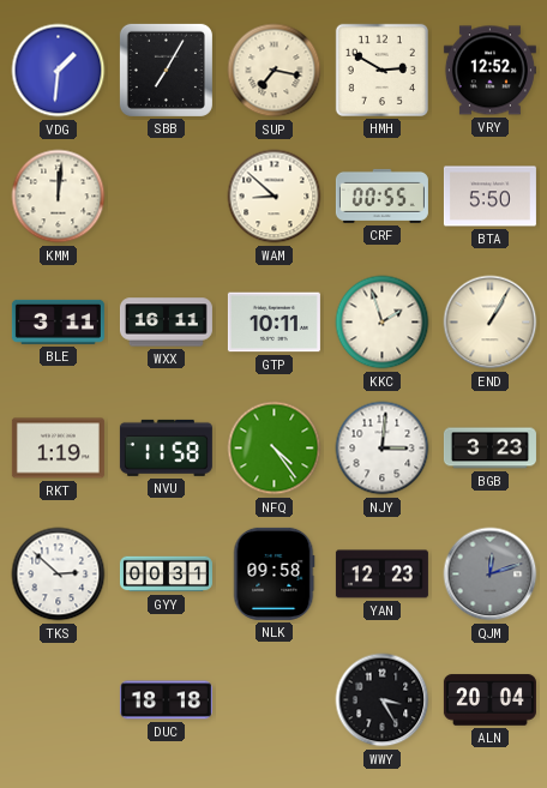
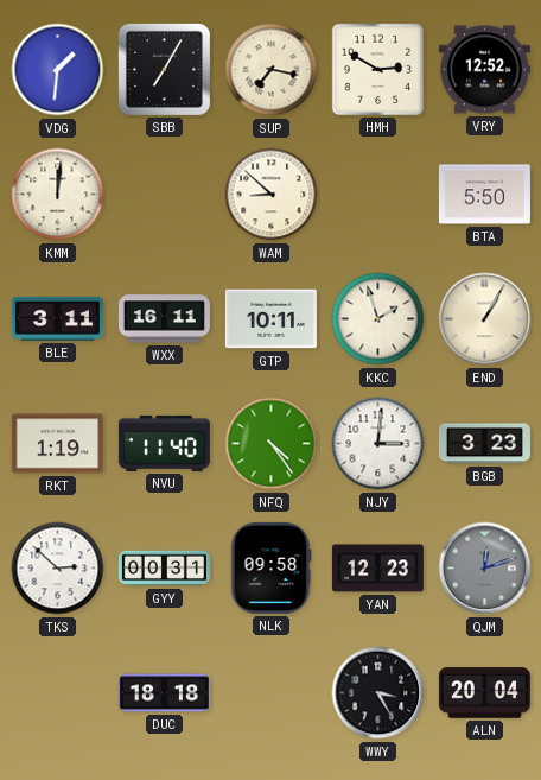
CRF: 00:55 -> none
NVU: 11:58 -> 11:40
